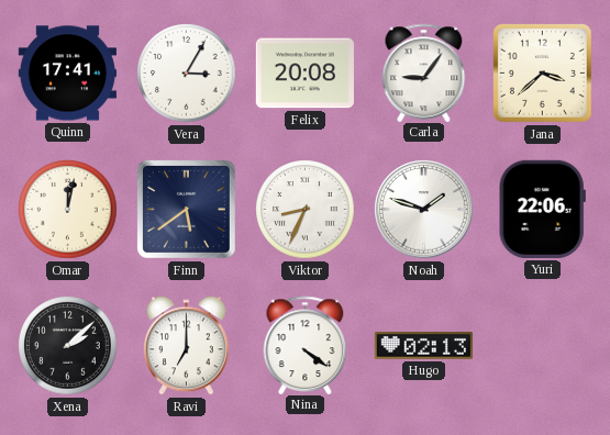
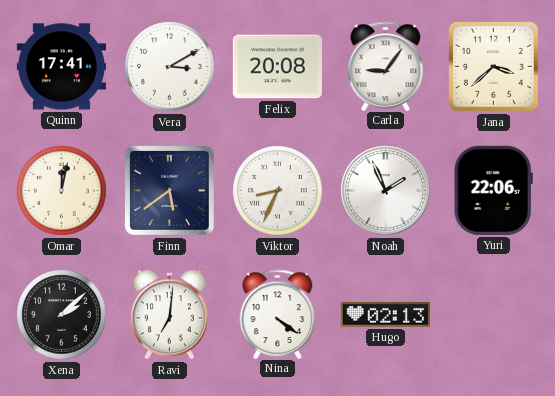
Vera: 3:05 -> 3:10
Noah: 1:48 -> 1:56
Ravi: 7:00 -> 7:01
